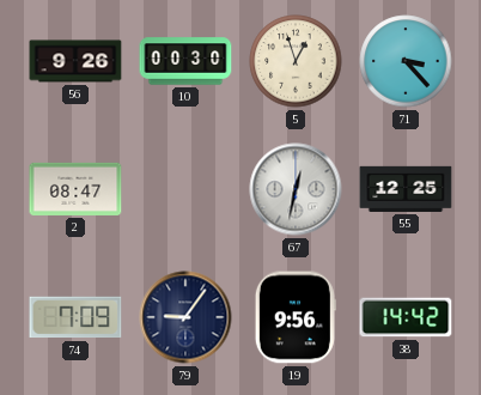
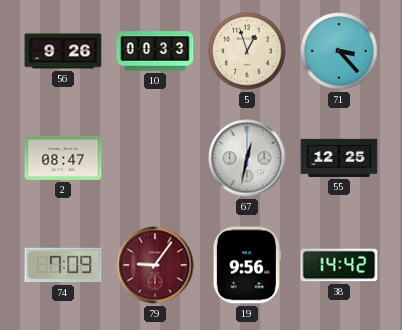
10: 00:30 -> 00:33
79 dial: navy -> burgundy
